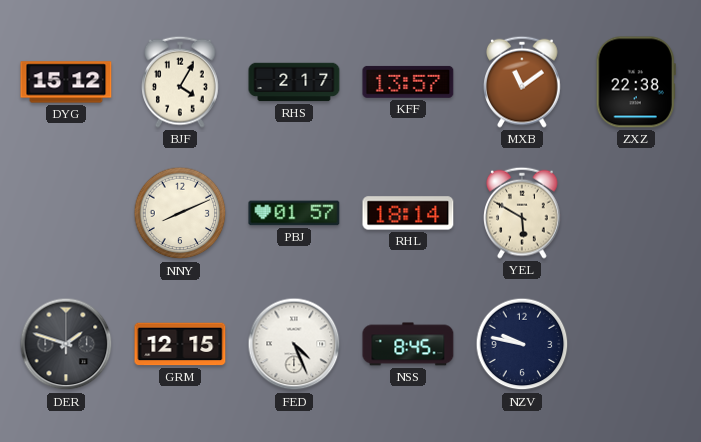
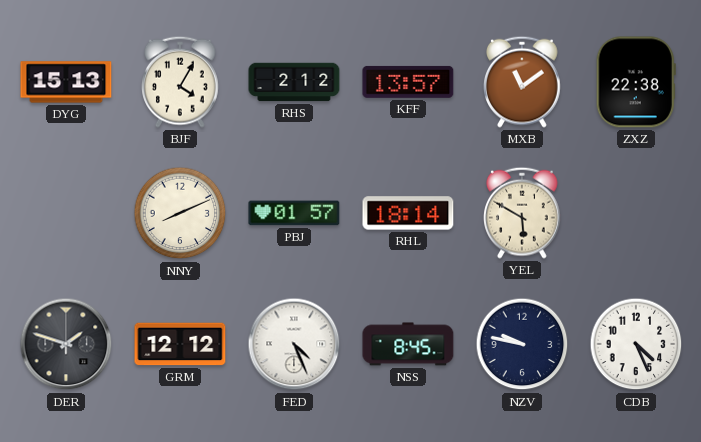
DYG: 15:12 -> 15:13
RHS: 2:17 -> 2:12
GRM: 12:15 -> 12:12
CDB: none -> 4:26
